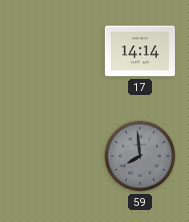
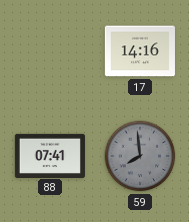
17: 14:14 -> 14:16
88: none -> 07:41
